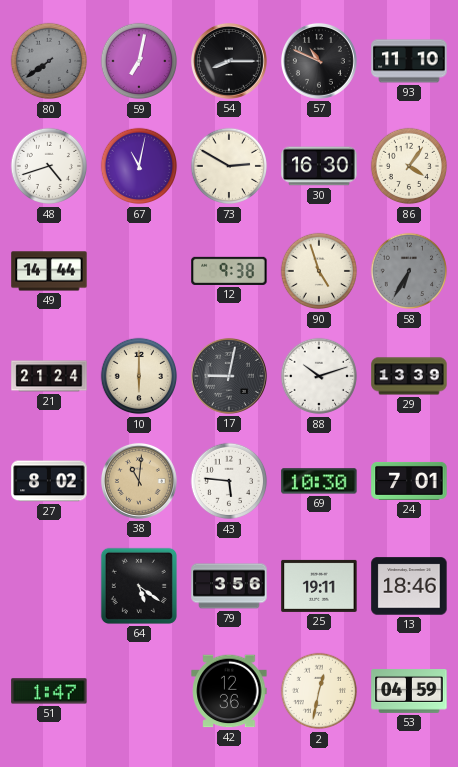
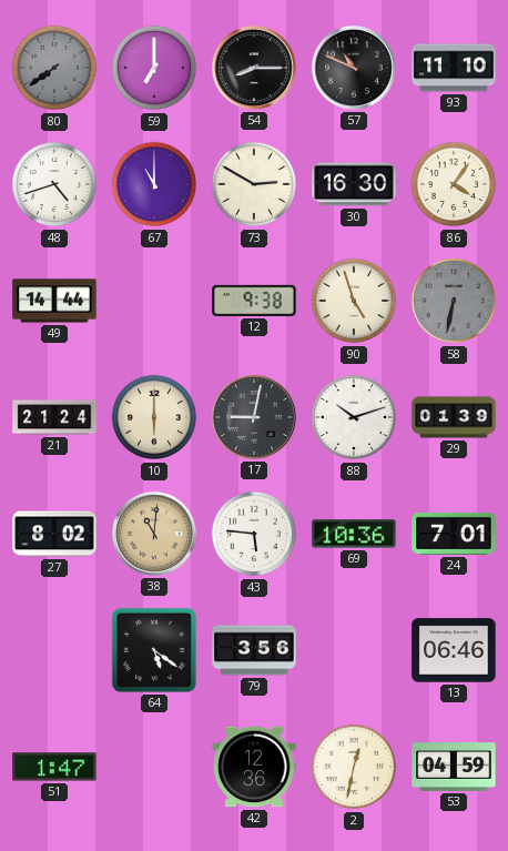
59: 7:02 -> 7:00
67: 11:02 -> 11:00
58: 6:35 -> 6:32
29: 13:39 -> 01:39
69: 10:30 -> 10:36
25: 19:11 -> none
13: 18:46 -> 06:46
